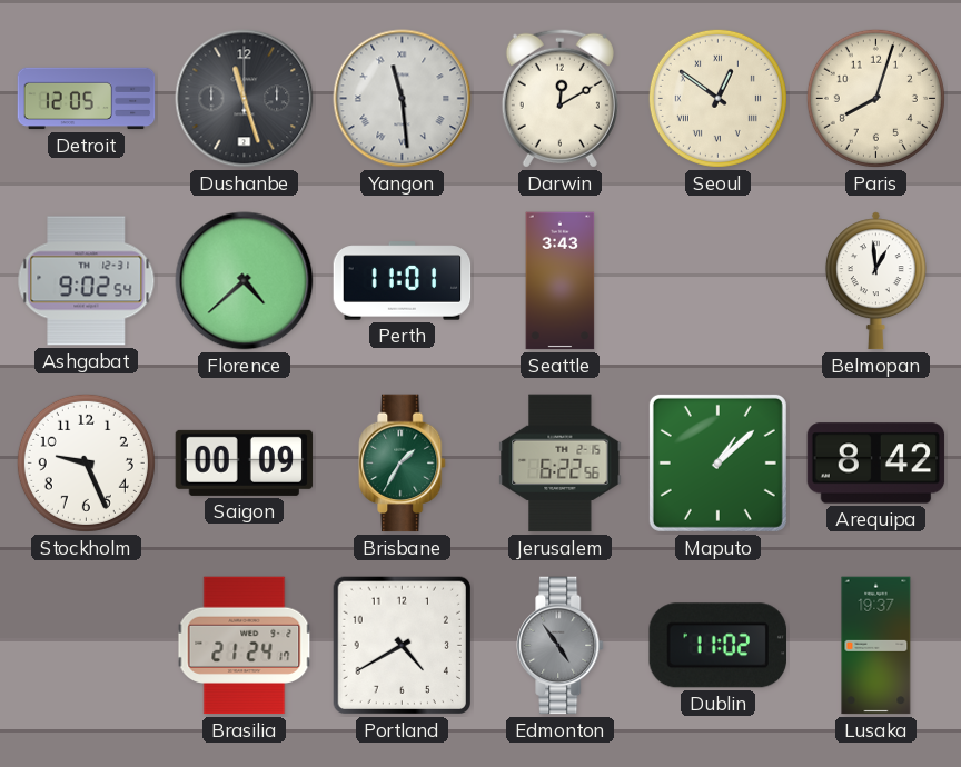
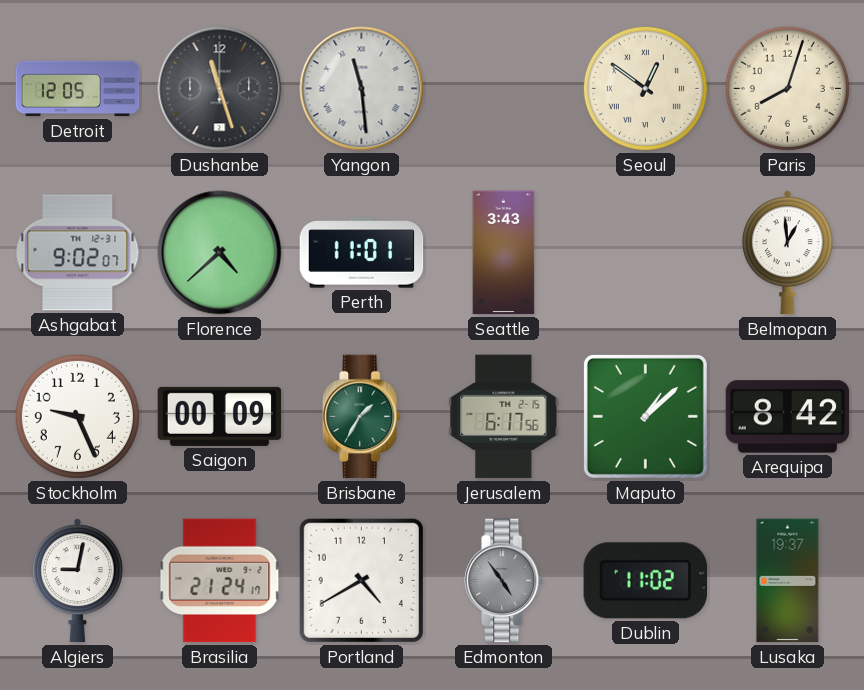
Darwin: 12:10 -> none
Ashgabat: 9:02:54 -> 9:02:07
Jerusalem: 6:22 -> 6:17
Algiers: none -> 9:02
